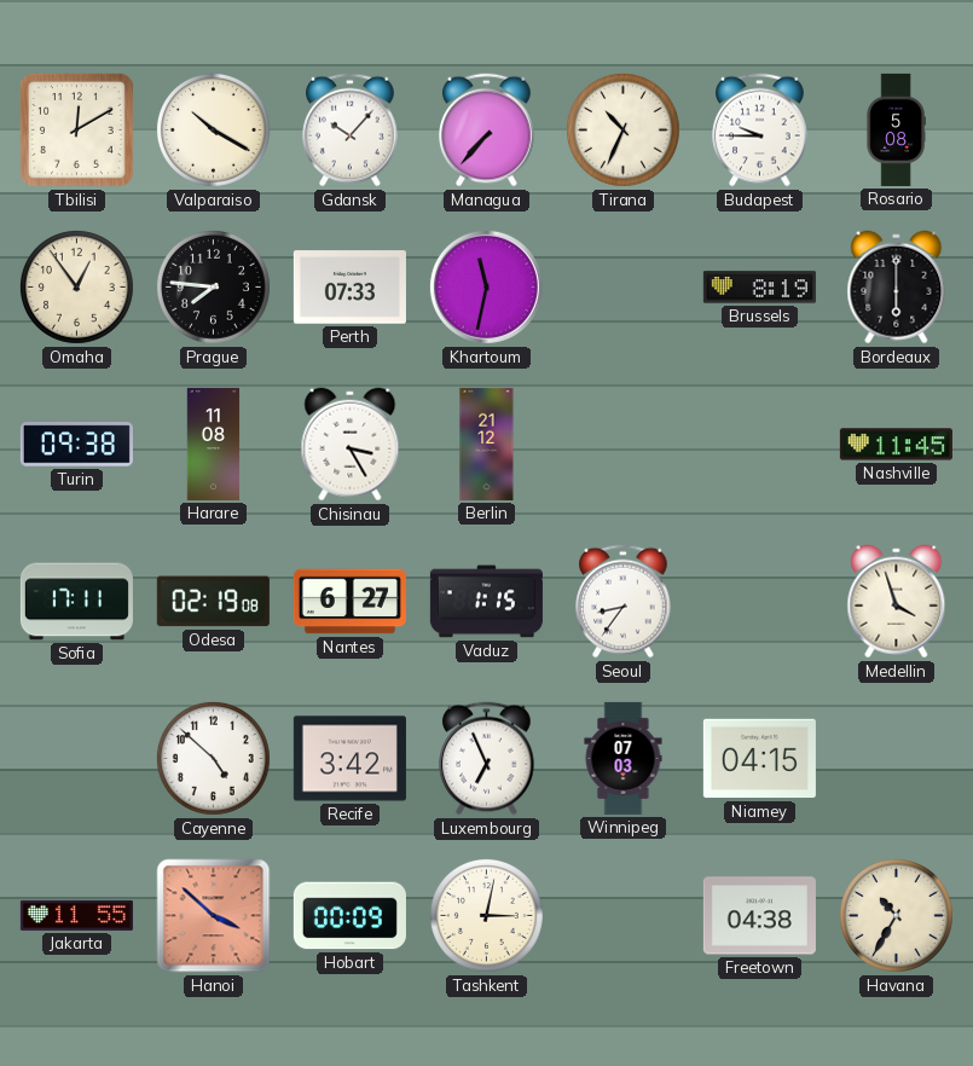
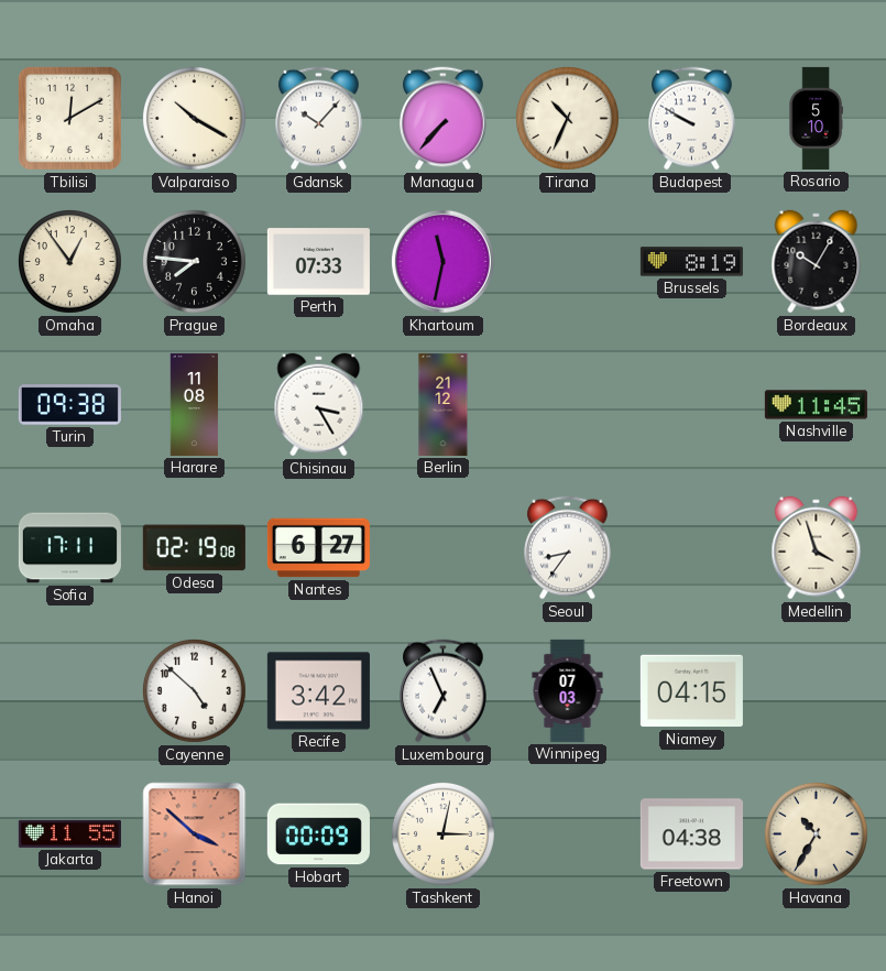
Budapest: 9:45 -> 9:50
Rosario: 5:08 -> 5:10
Bordeaux: 6:00 -> 10:05
Vaduz: 1:15 -> none
